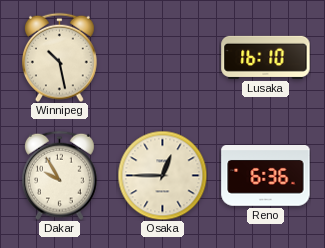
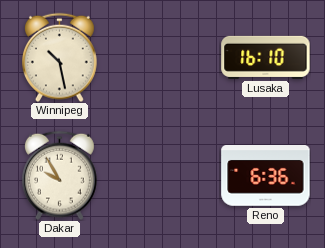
Osaka: 12:45 -> none
